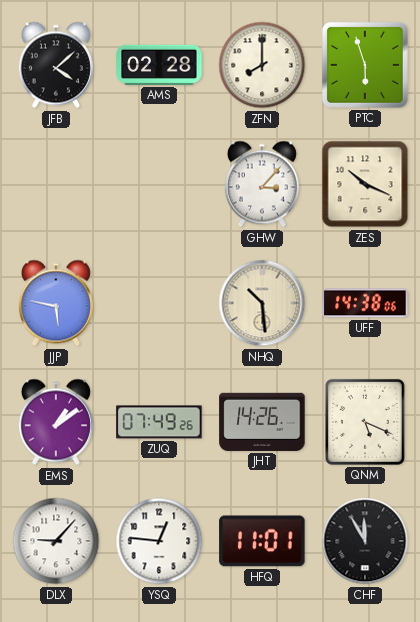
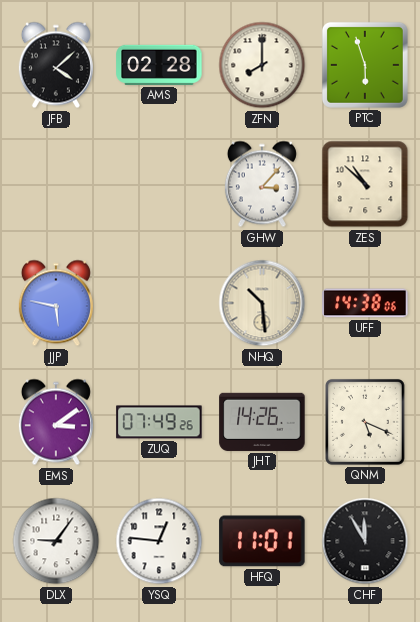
ZES: 10:19 -> 10:52
EMS: 1:09 -> 3:09
DLX: 9:07 -> 9:06
